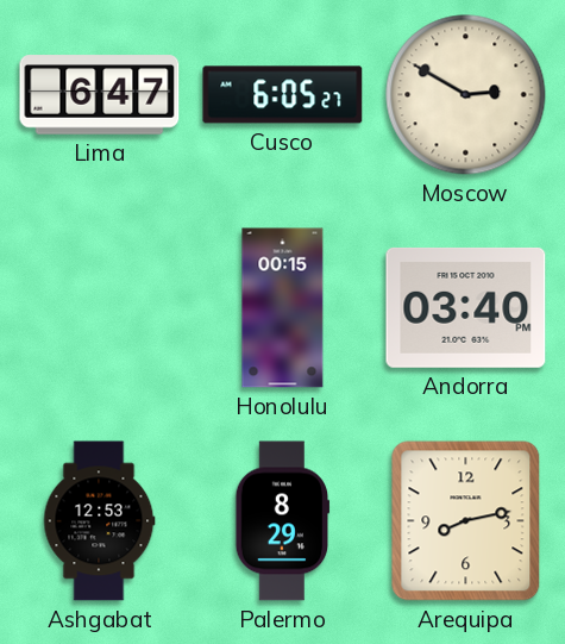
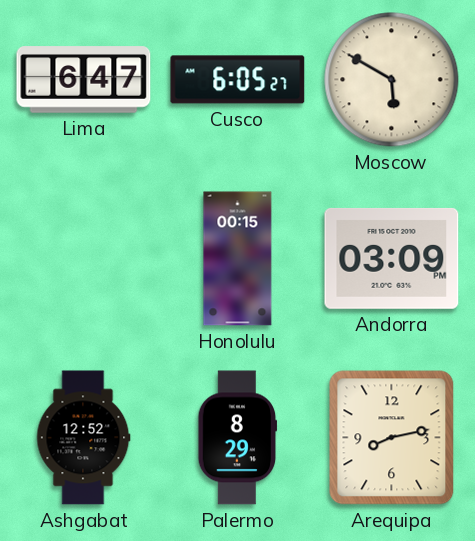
Moscow: 2:50 -> 5:50
Andorra: 03:40 -> 03:09
Ashgabat: 12:53 -> 12:52
